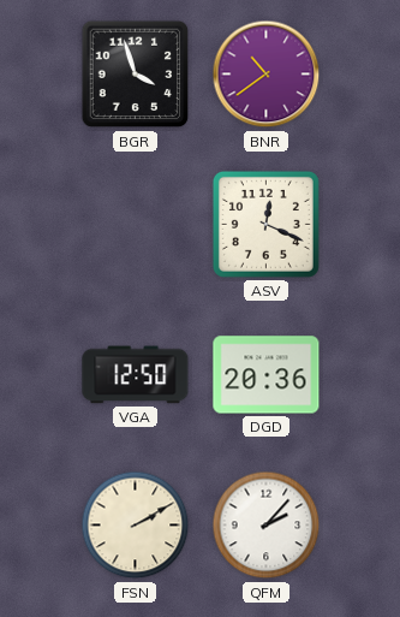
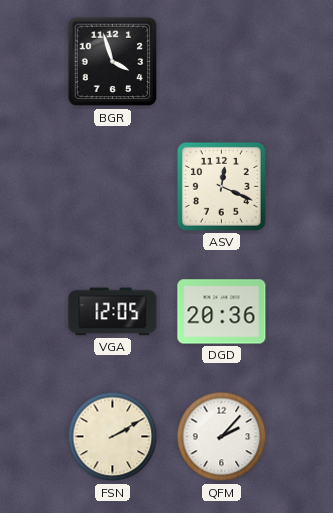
BNR: 10:39 -> none
VGA: 12:50 -> 12:05
